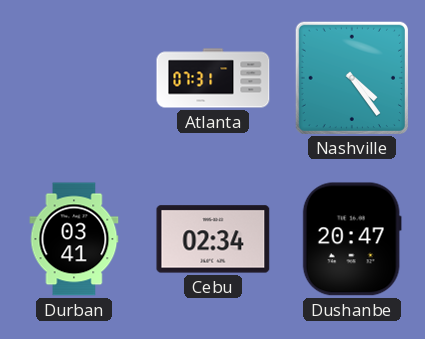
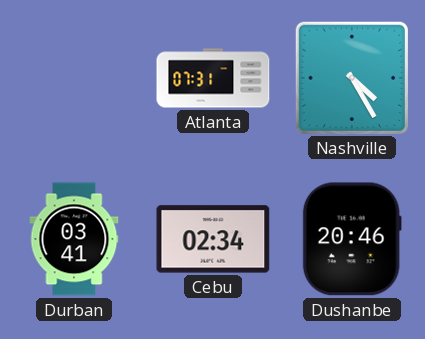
Nashville: 4:24 -> 4:25
Dushanbe: 20:47 -> 20:46
